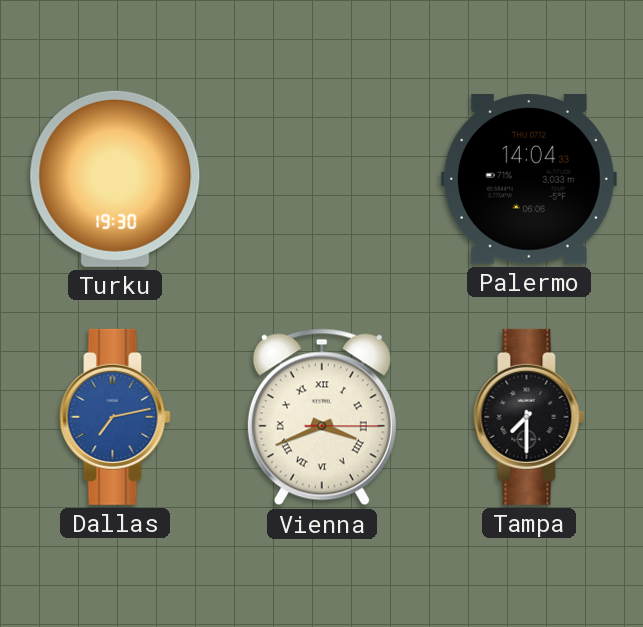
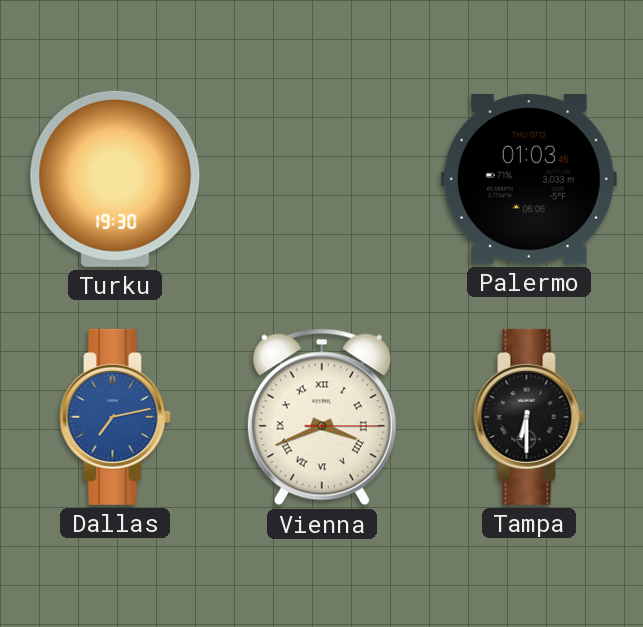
Palermo: 14:04 -> 01:03
Tampa: 7:30 -> 6:30
